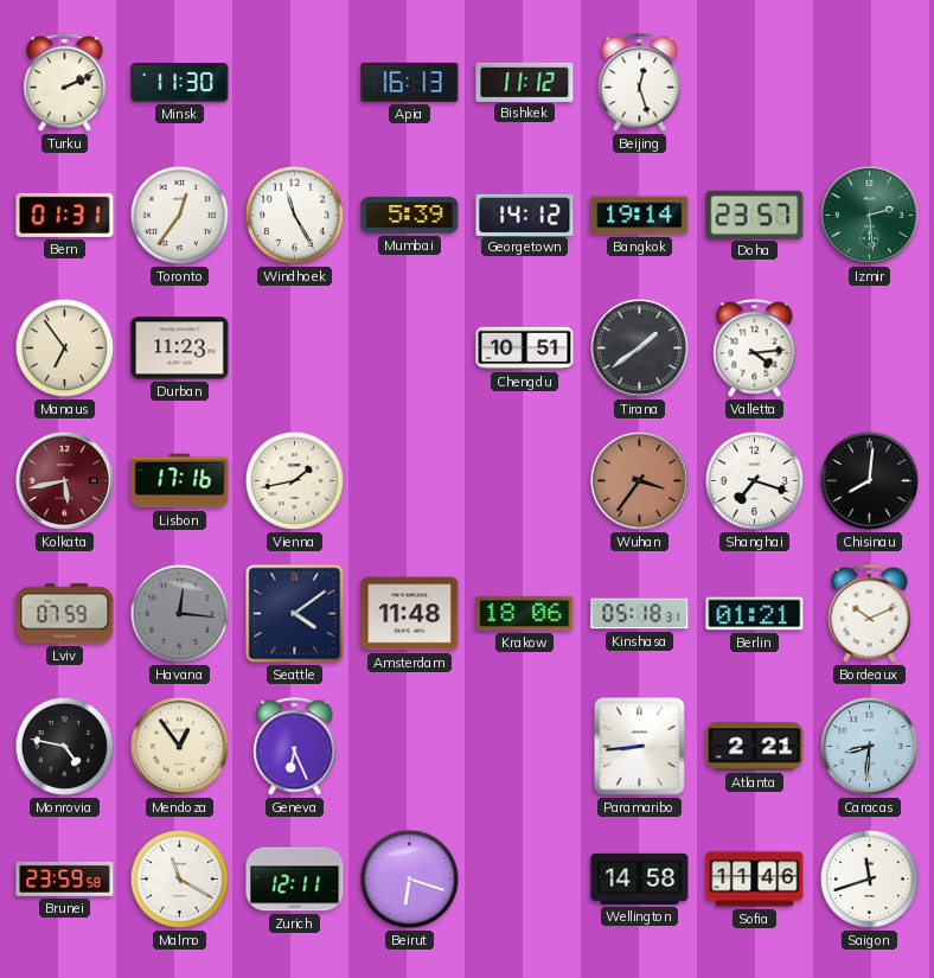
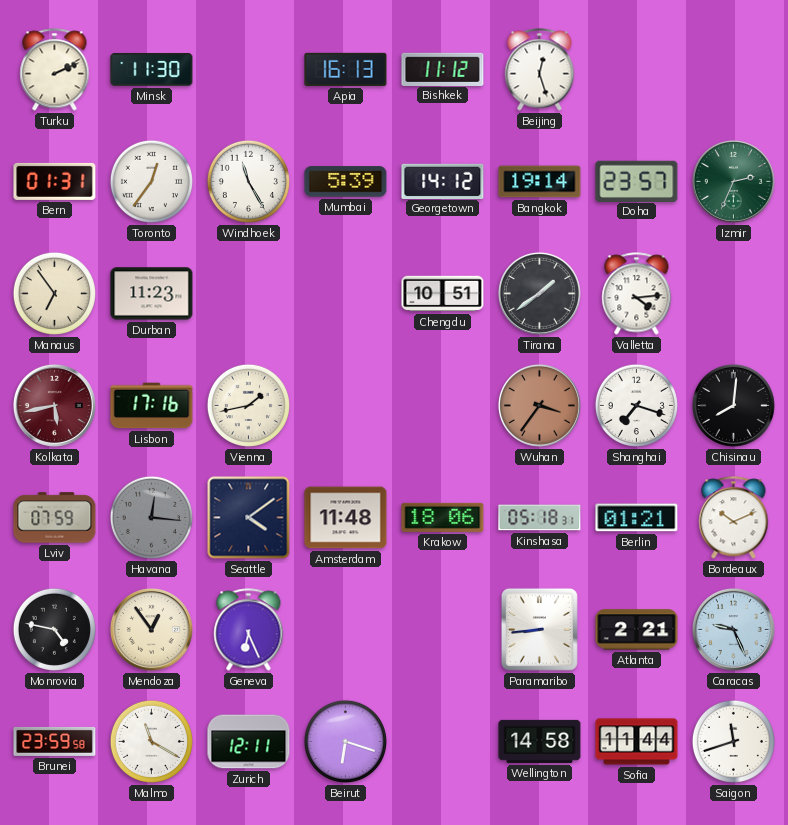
Izmir: 2:29 -> 2:34
Caracas: 8:31 -> 9:26
Sofia: 11:46 -> 11:44
